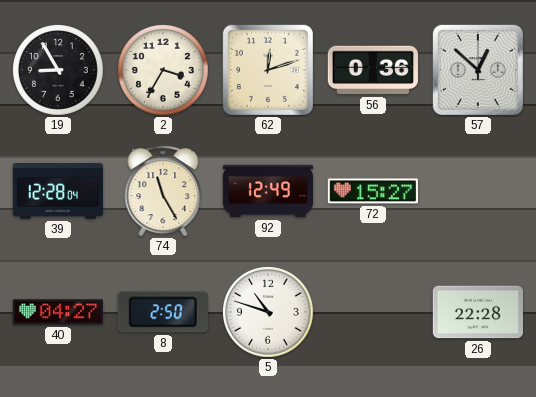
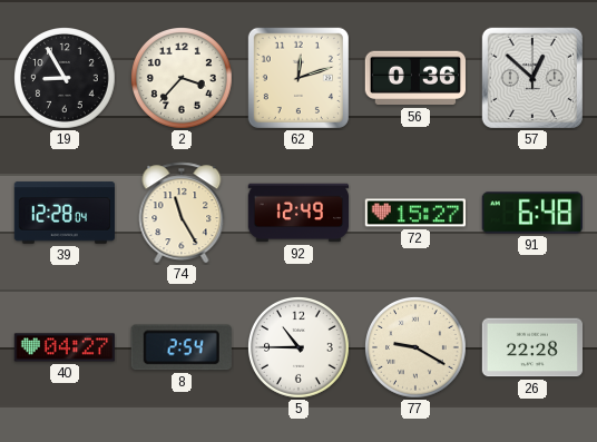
2: 3:35 -> 3:37
91: none -> 6:48
8: 2:50 -> 2:54
5: 10:48 -> 10:45
77: none -> 9:20
